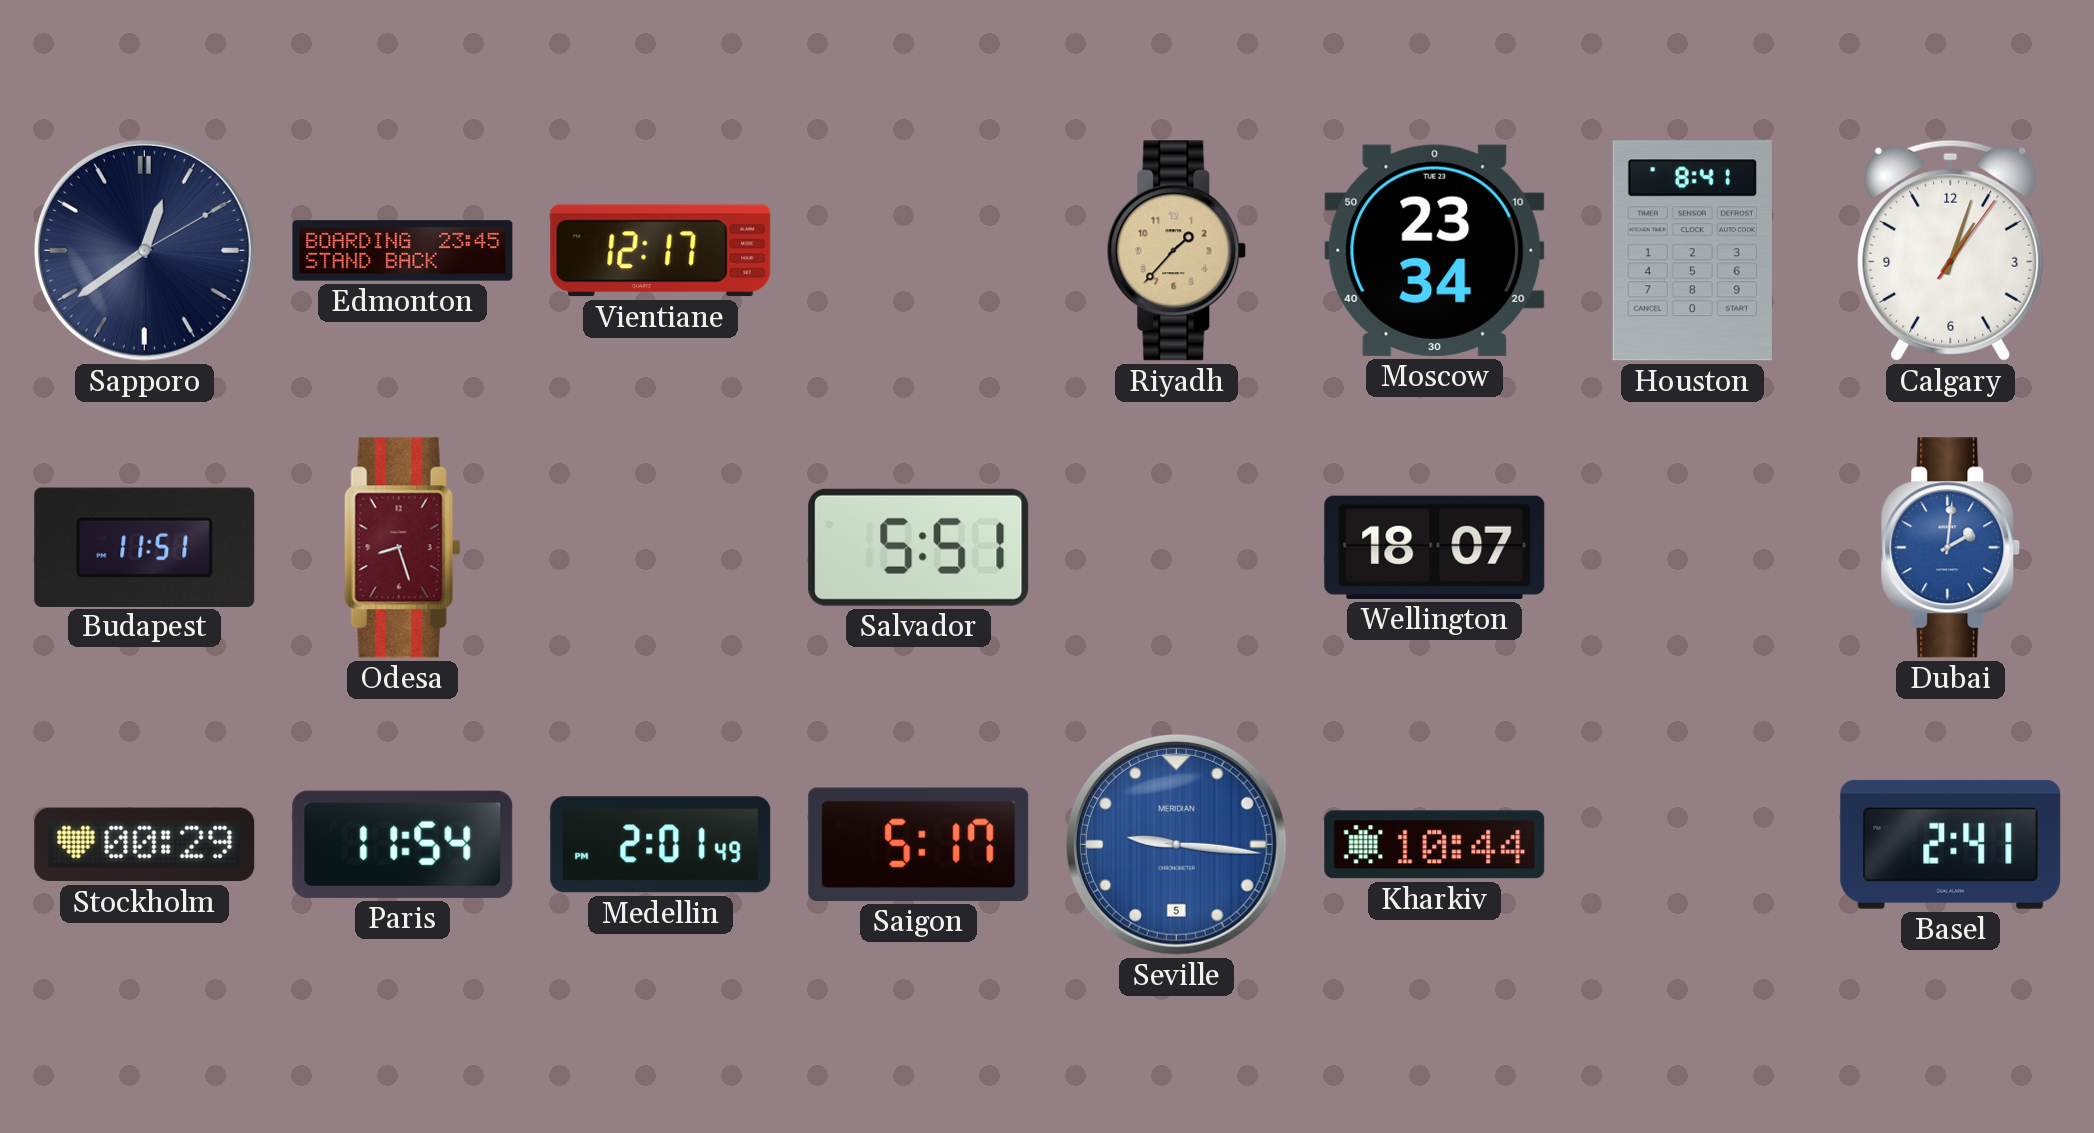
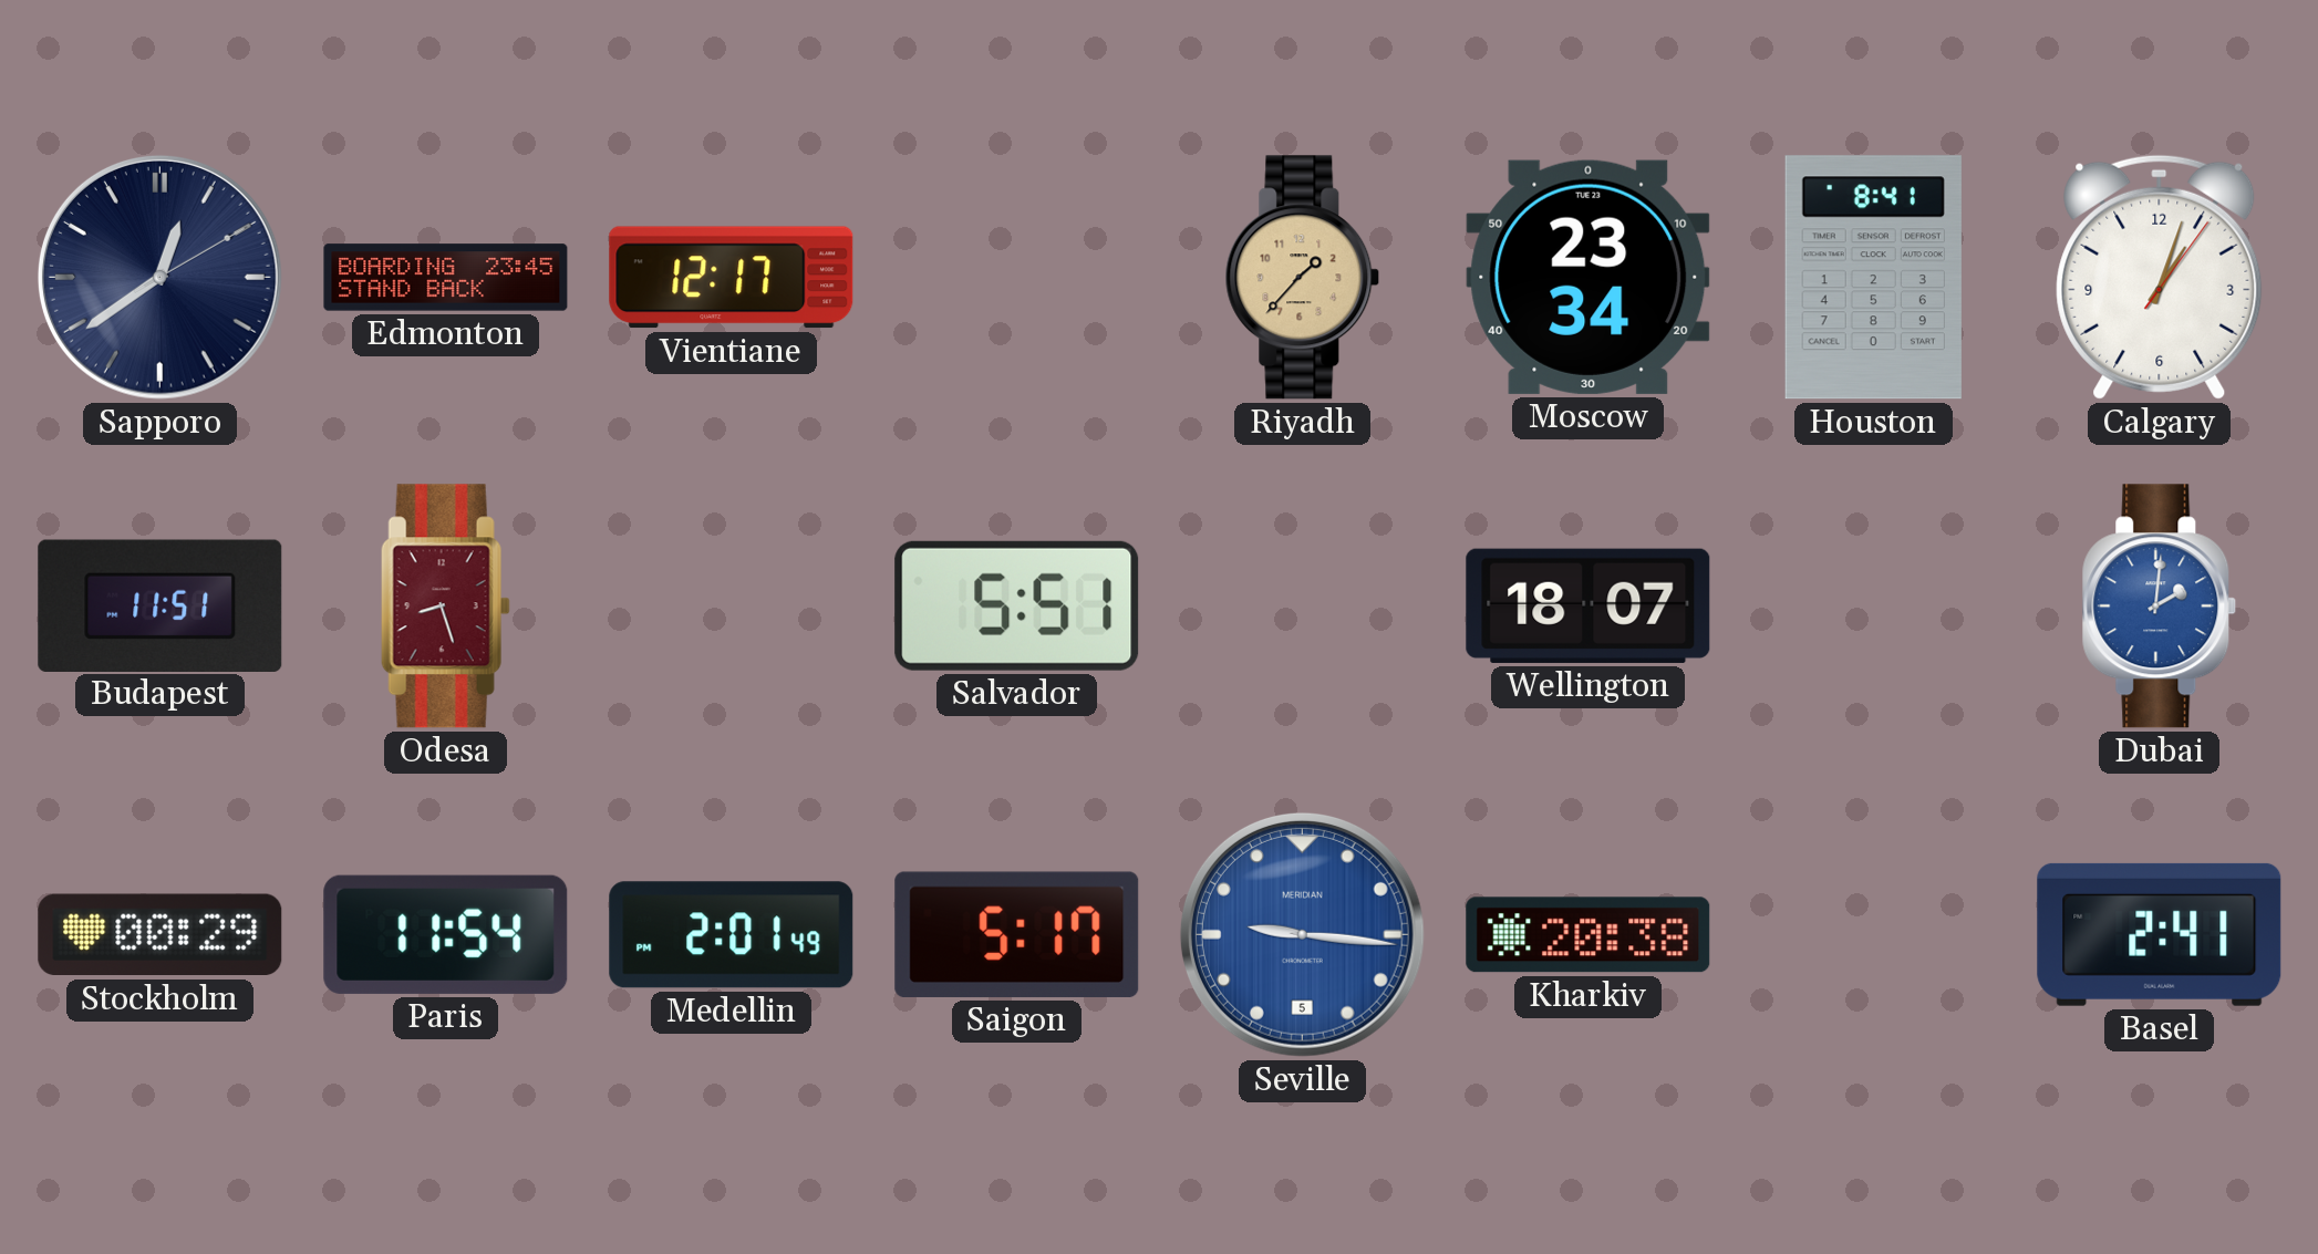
Kharkiv: 10:44 -> 20:38
